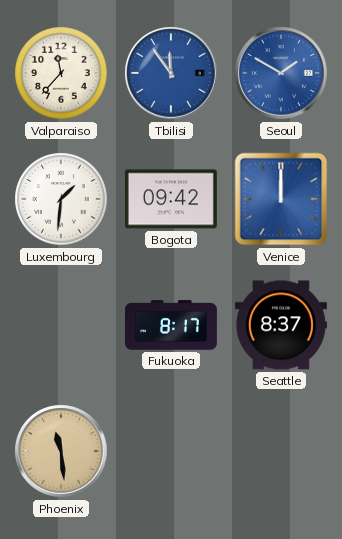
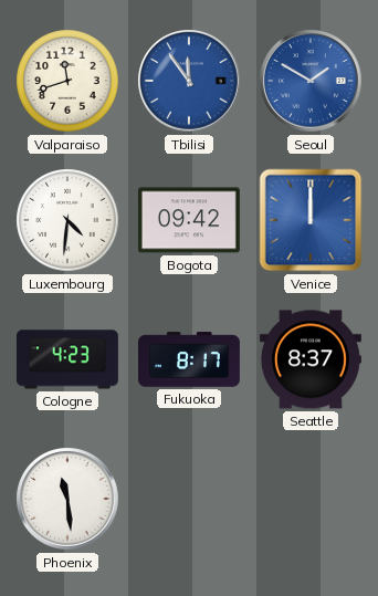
Valparaiso: 11:37 -> 11:42
Luxembourg: 1:31 -> 4:31
Cologne: none -> 4:23
Phoenix dial: champagne -> white
